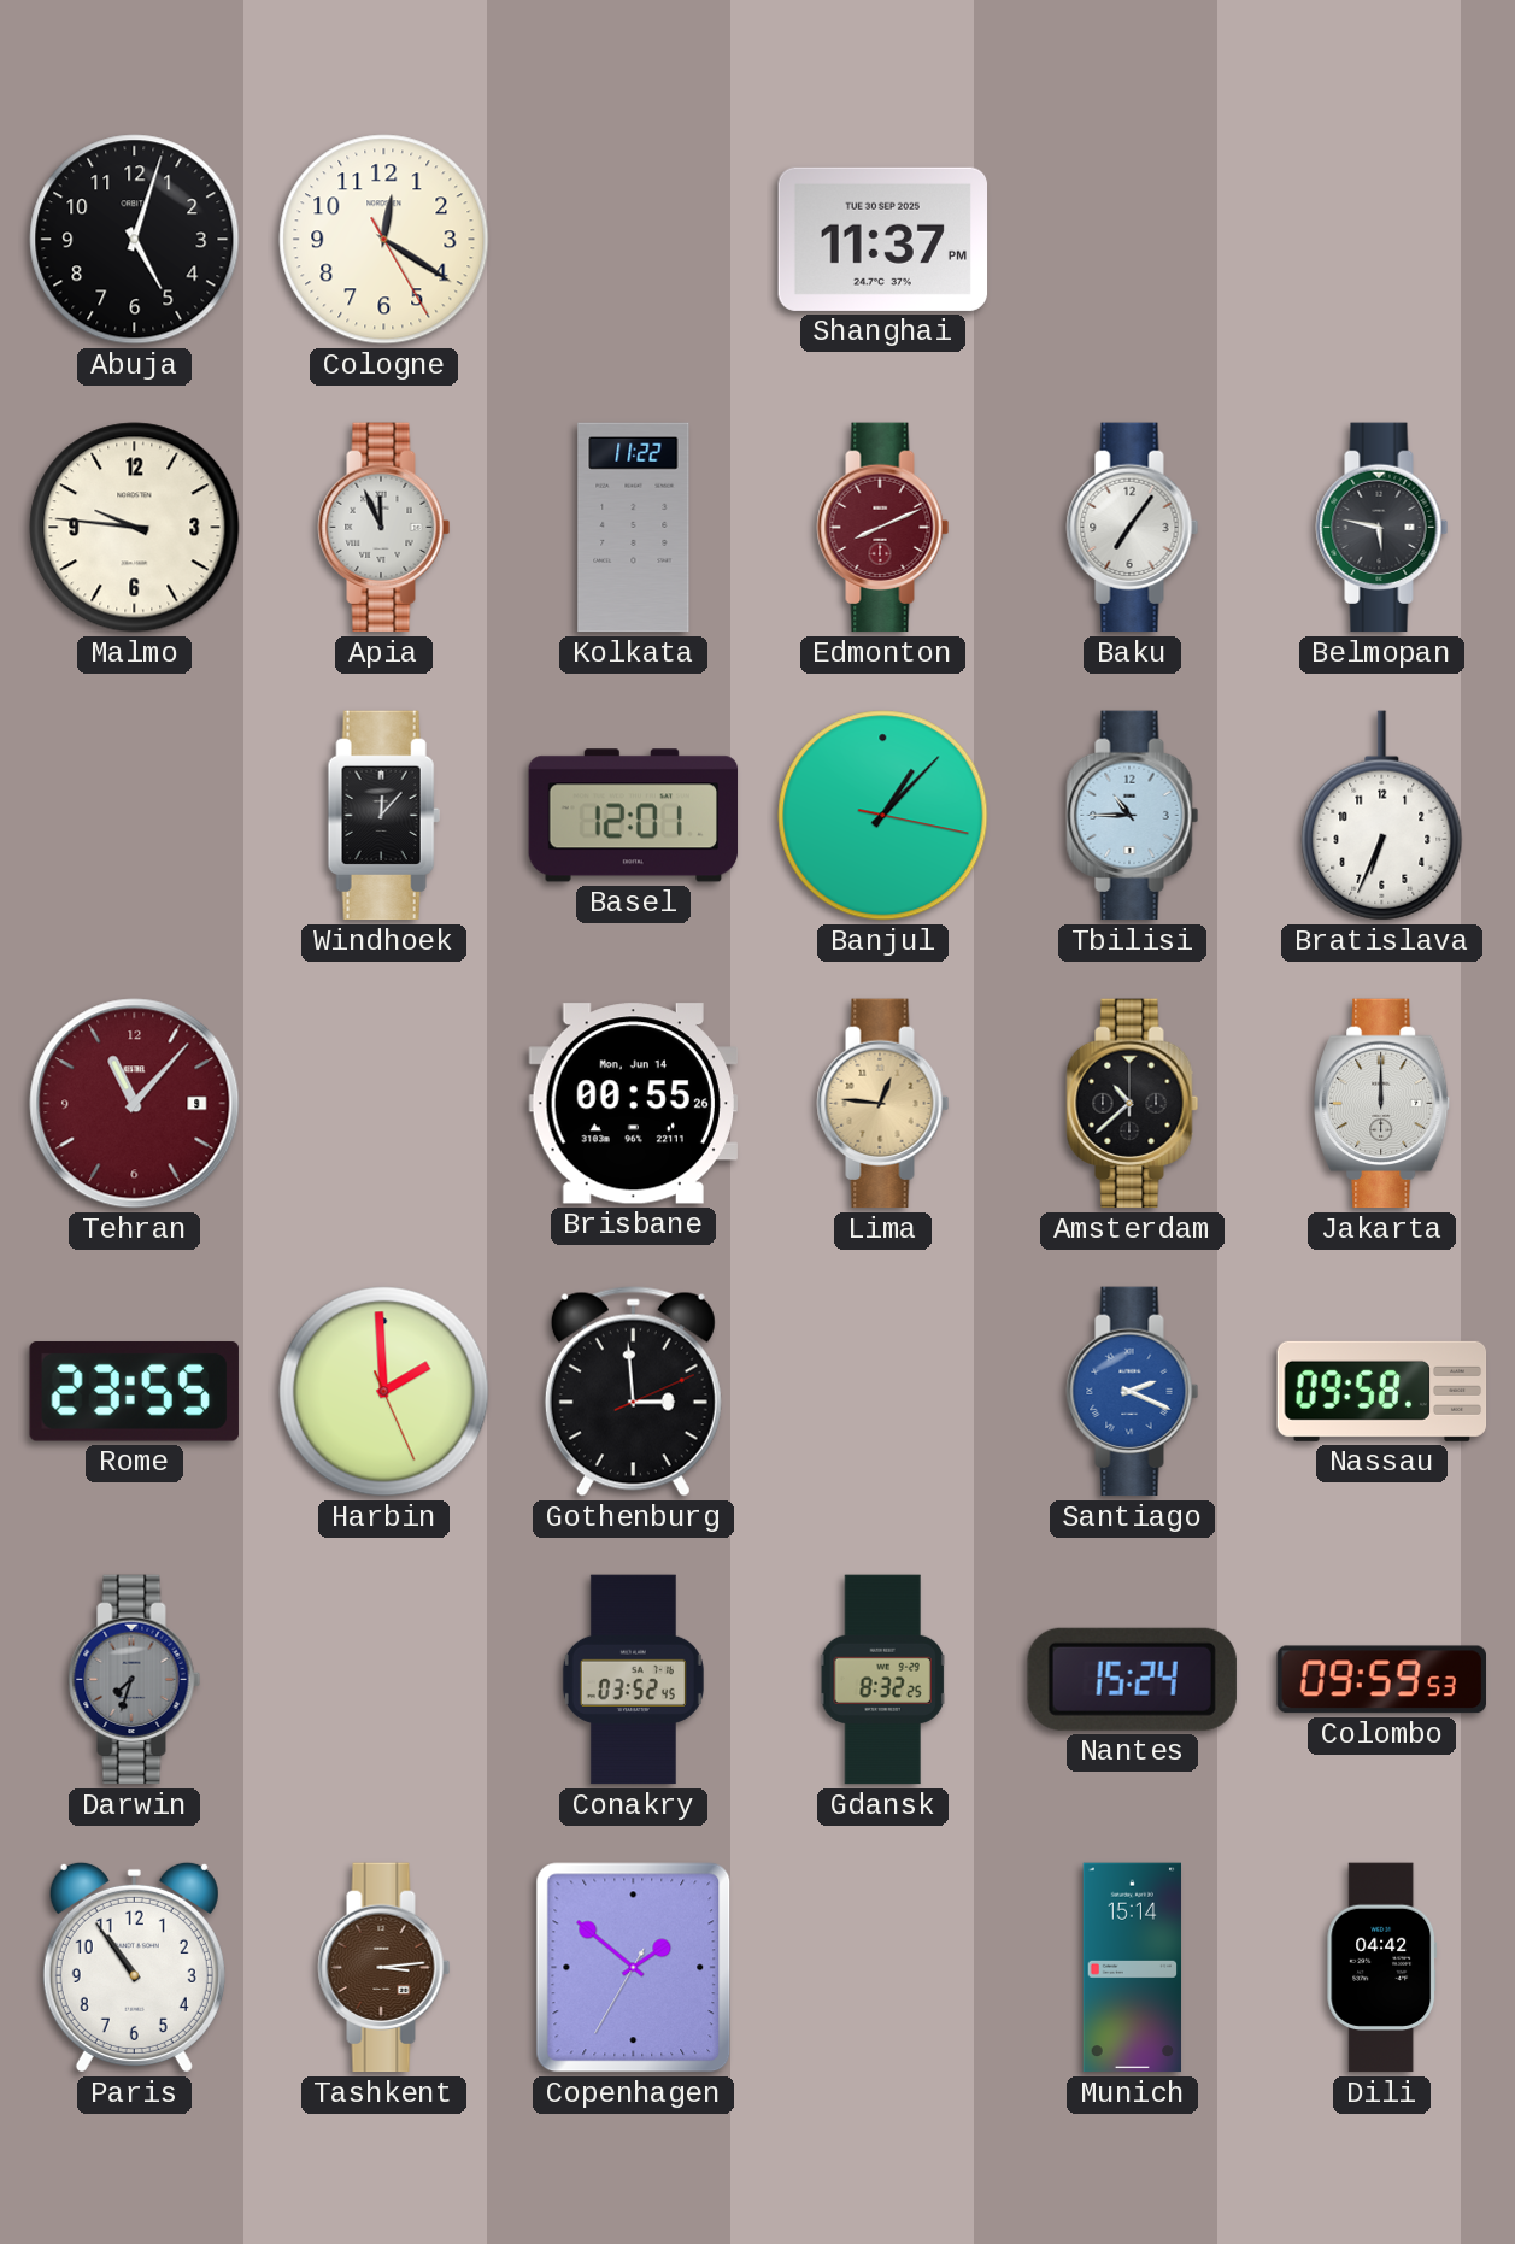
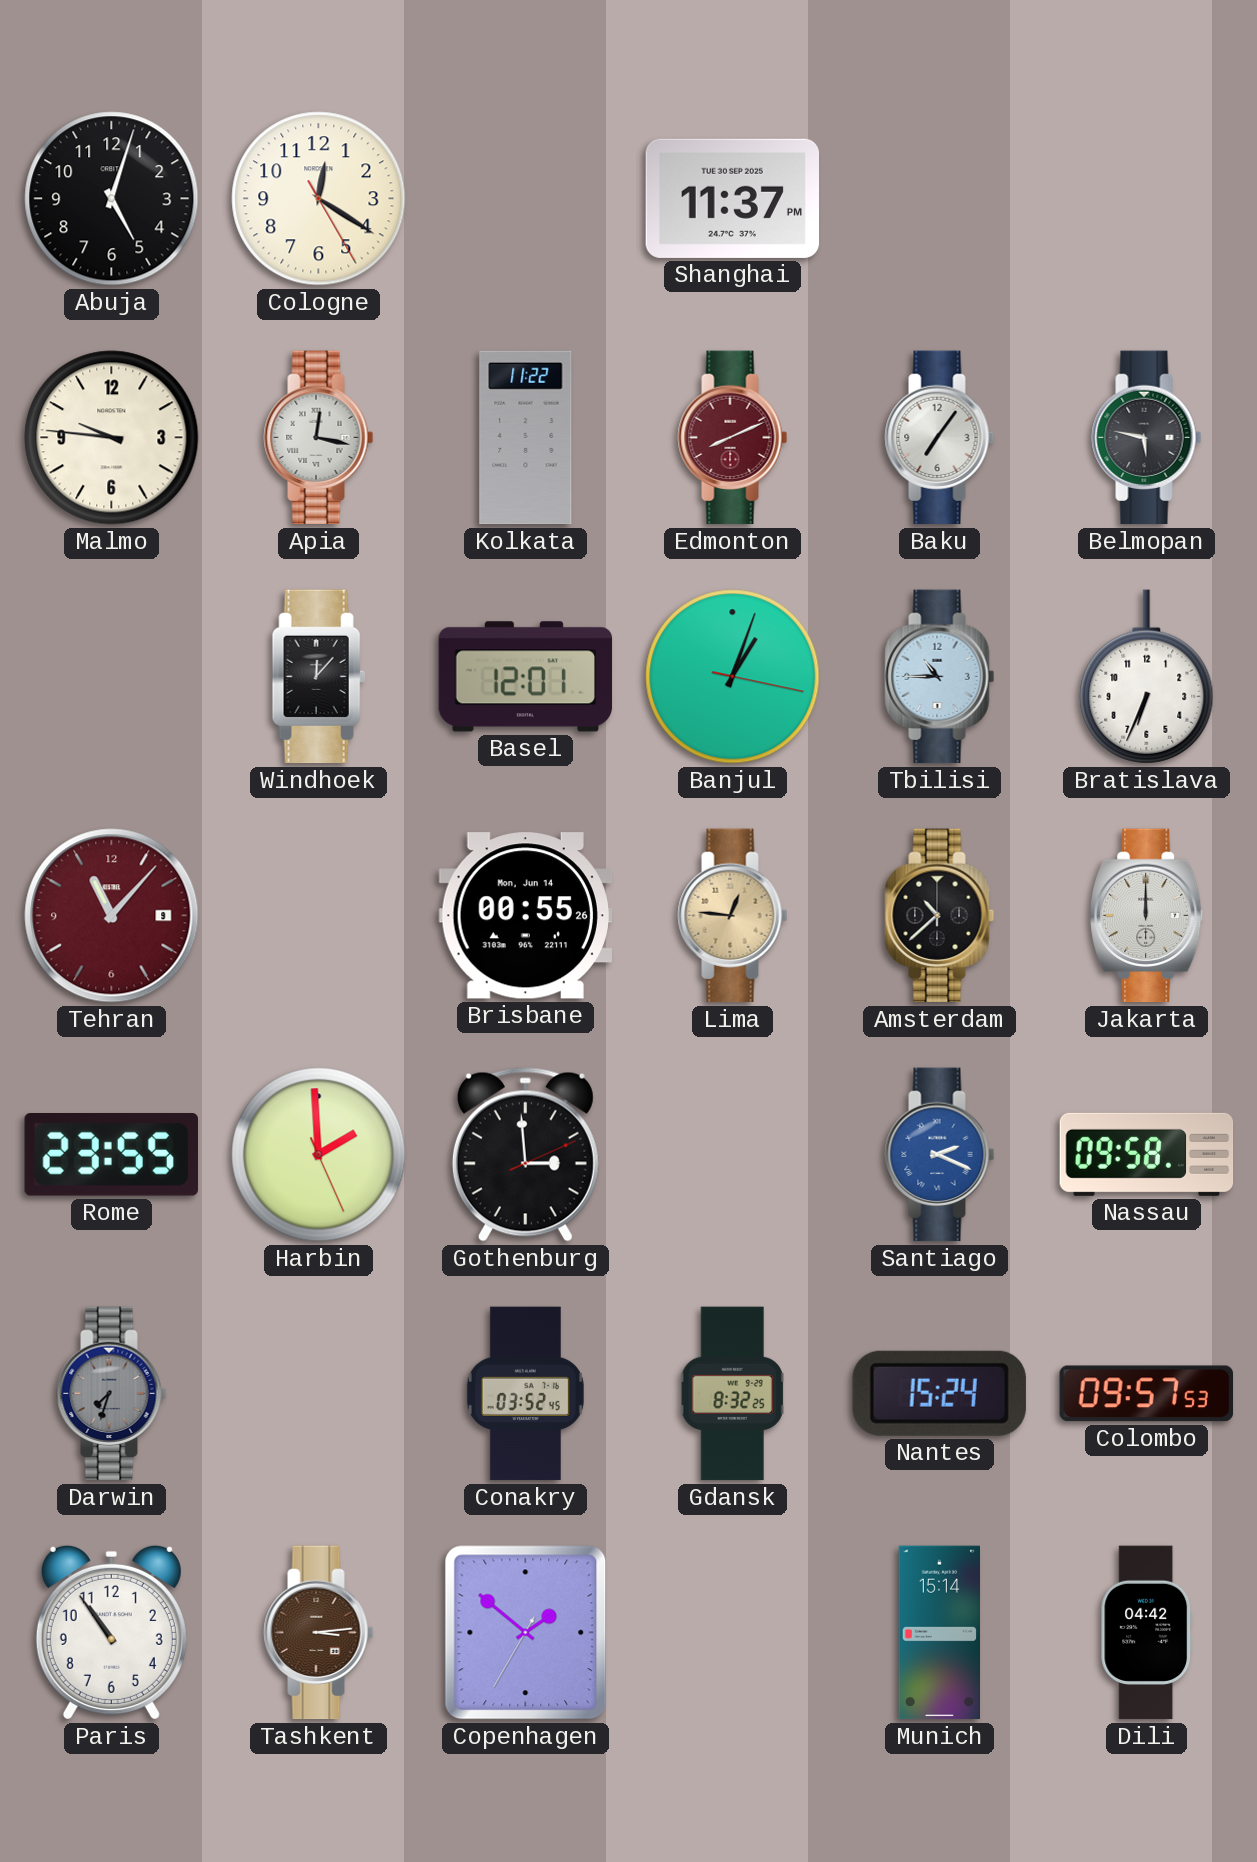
Apia: 11:56 -> 12:17
Banjul: 1:07 -> 1:03
Colombo: 09:59 -> 09:57
